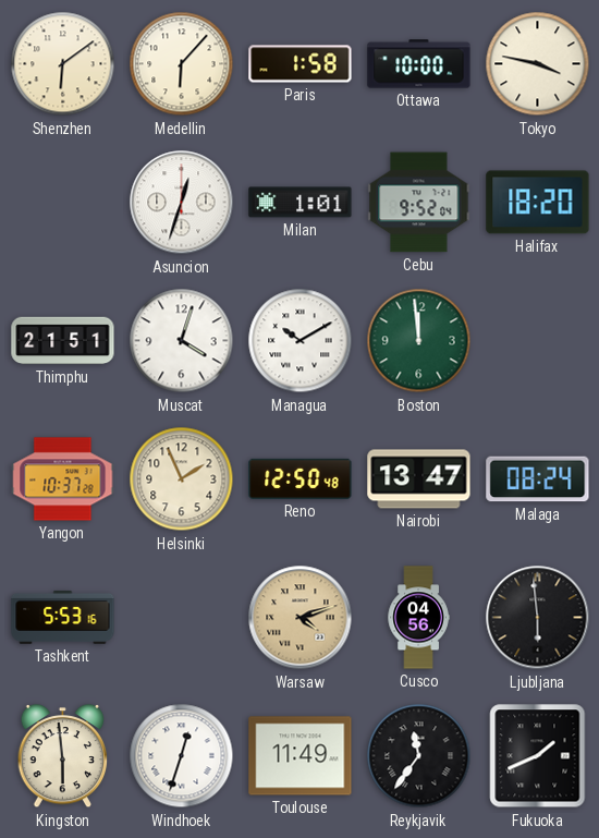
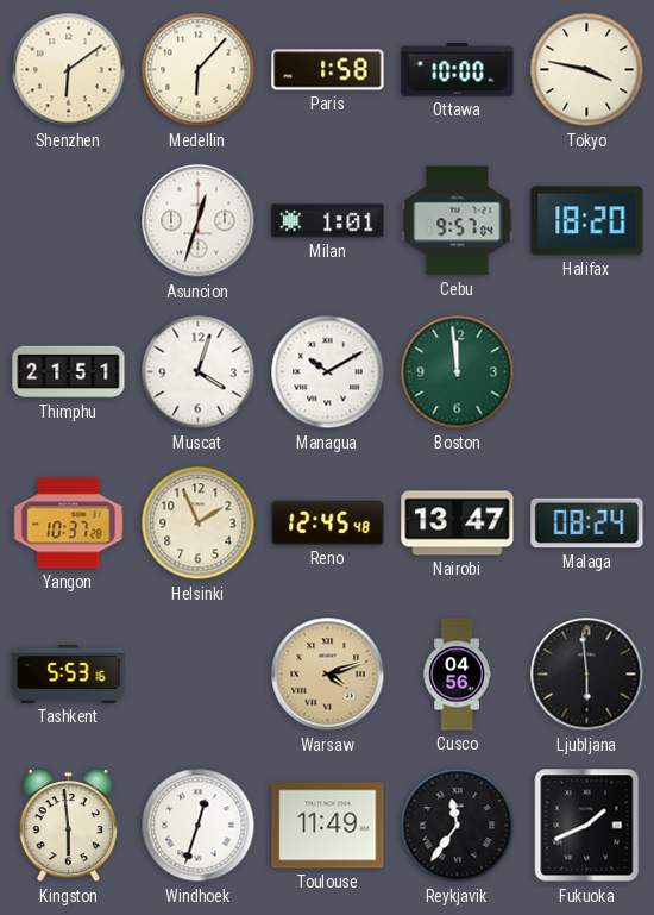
Cebu: 9:52 -> 9:57
Reno: 12:50 -> 12:45
